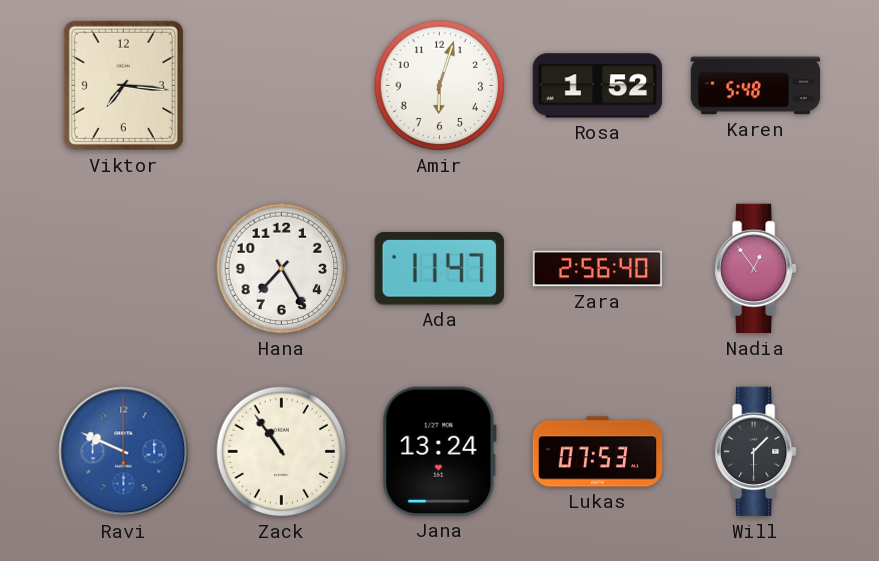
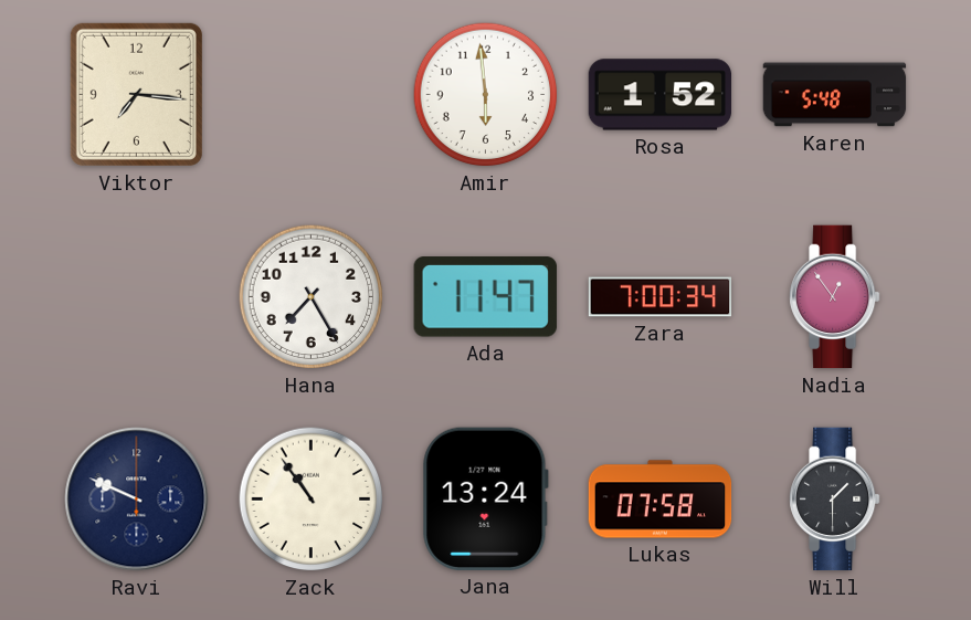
Amir: 6:03 -> 5:59
Zara: 2:56 -> 7:00
Ravi dial: blue -> navy
Lukas: 07:53 -> 07:58
